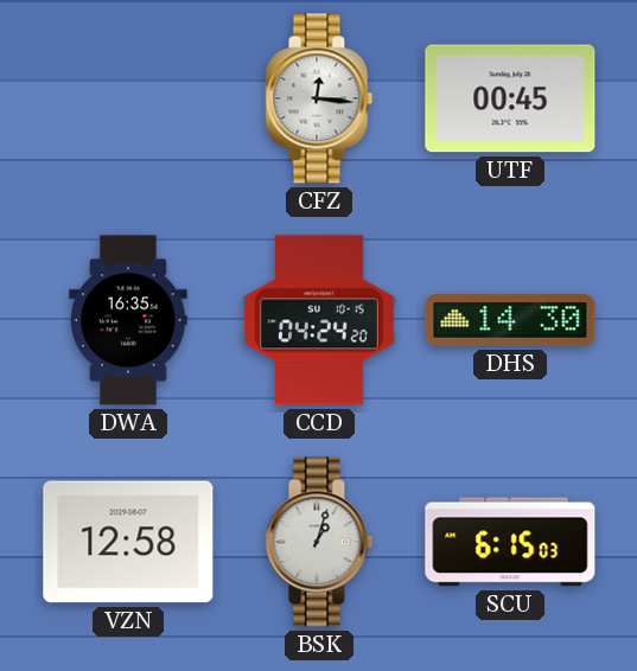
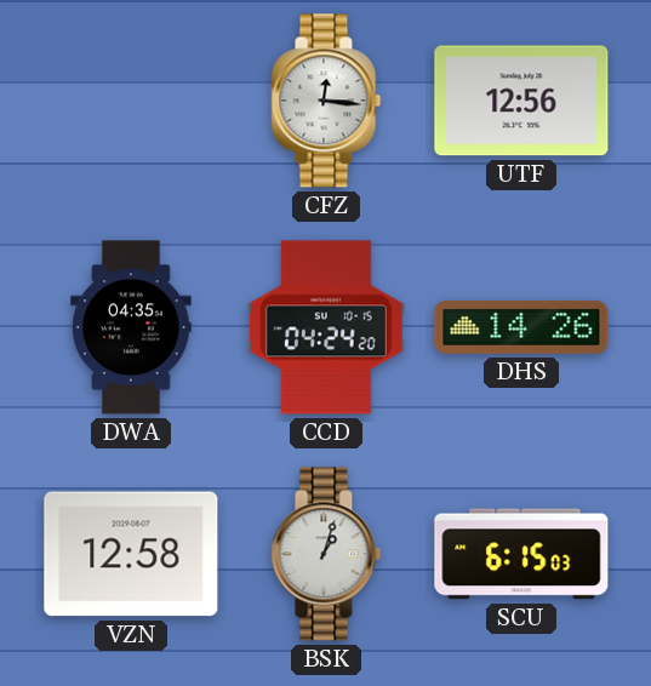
UTF: 00:45 -> 12:56
DWA: 16:35 -> 04:35
DHS: 14:30 -> 14:26
